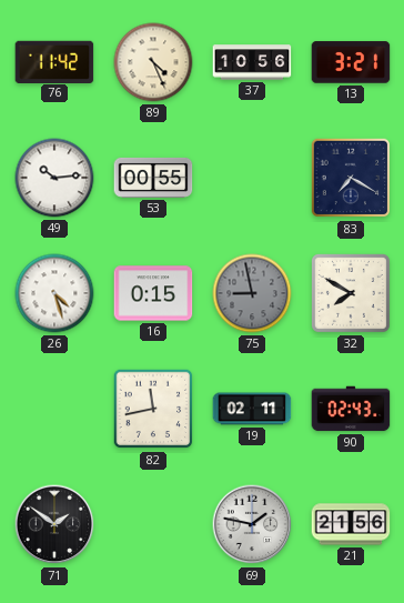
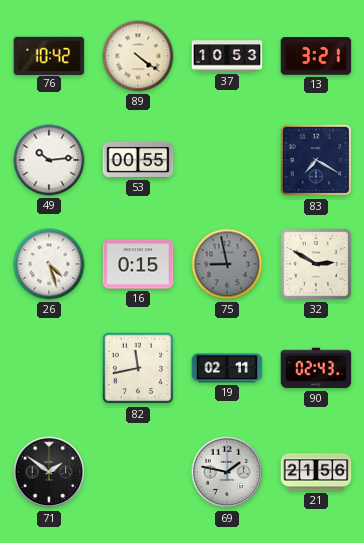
76: 11:42 -> 10:42
89: 4:26 -> 4:21
37: 10:56 -> 10:53
32: 7:50 -> 2:50
